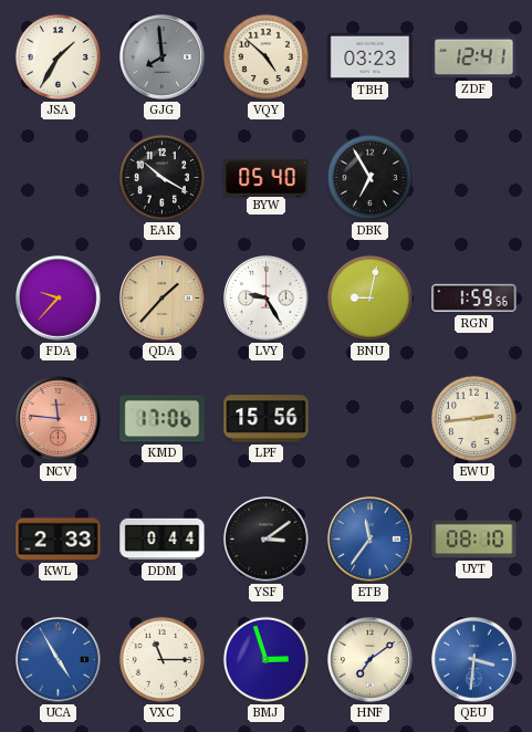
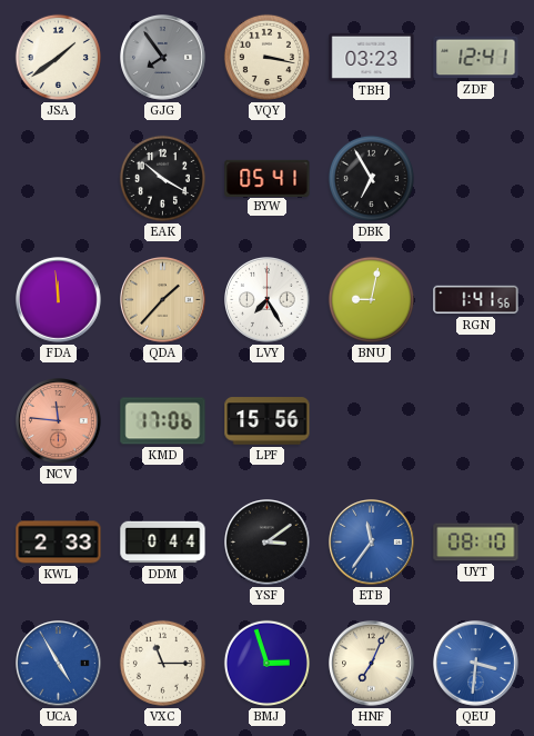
JSA: 1:35 -> 1:39
GJG: 7:59 -> 7:54
VQY: 4:52 -> 3:17
BYW: 05:40 -> 05:41
FDA: 9:37 -> 11:59
LVY: 9:25 -> 7:25
RGN: 1:59 -> 1:41
EWU: 2:44 -> none
HNF: 7:09 -> 7:04
